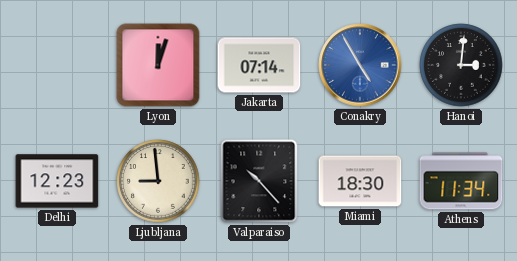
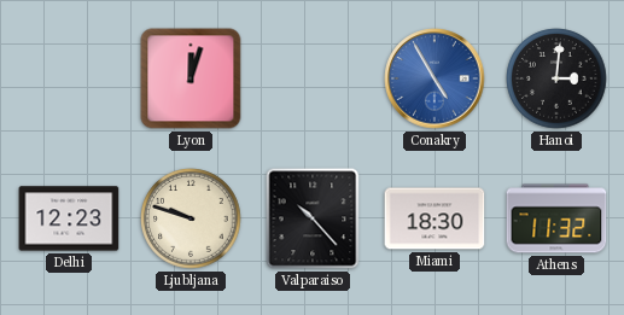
Jakarta: 07:14 -> none
Ljubljana: 8:59 -> 9:48
Athens: 11:34 -> 11:32
